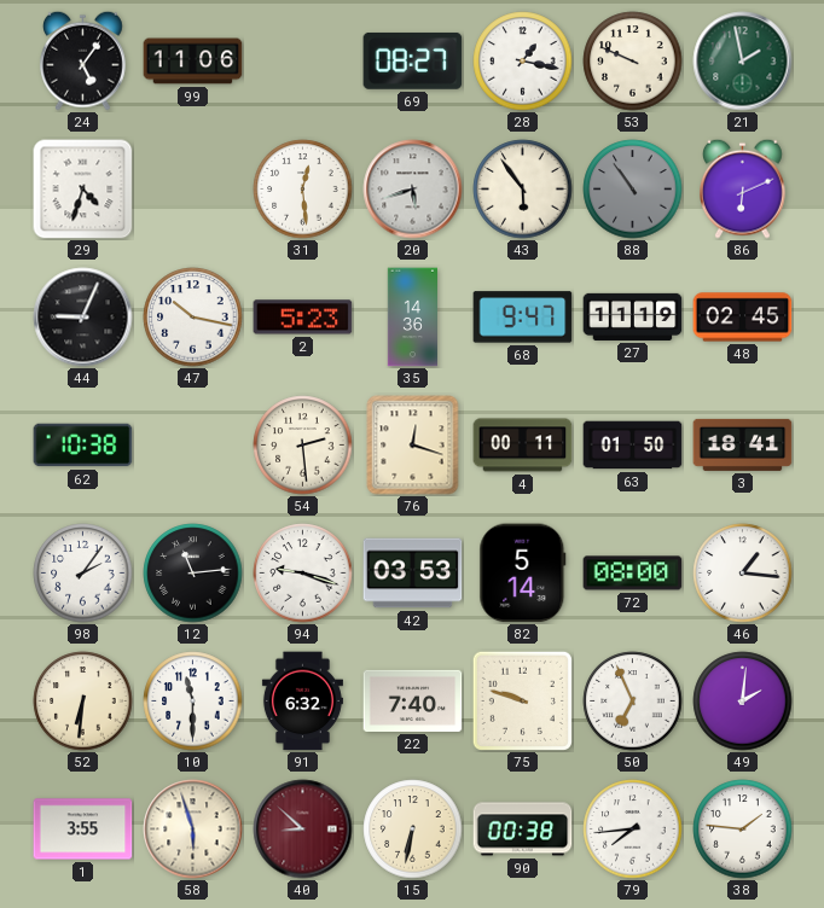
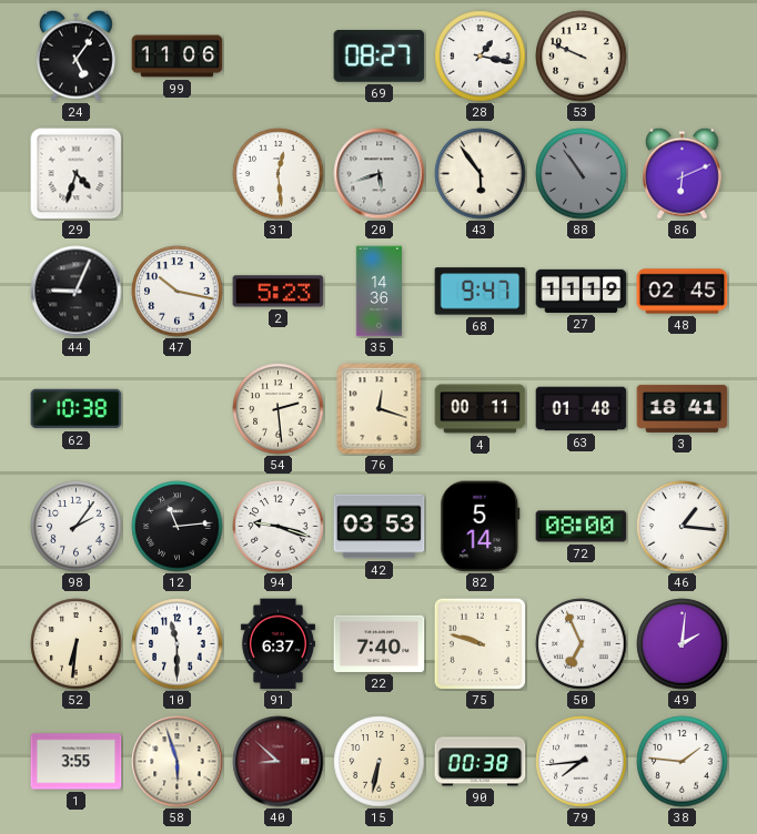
21: 1:58 -> none
63: 01:50 -> 01:48
91: 6:32 -> 6:37
